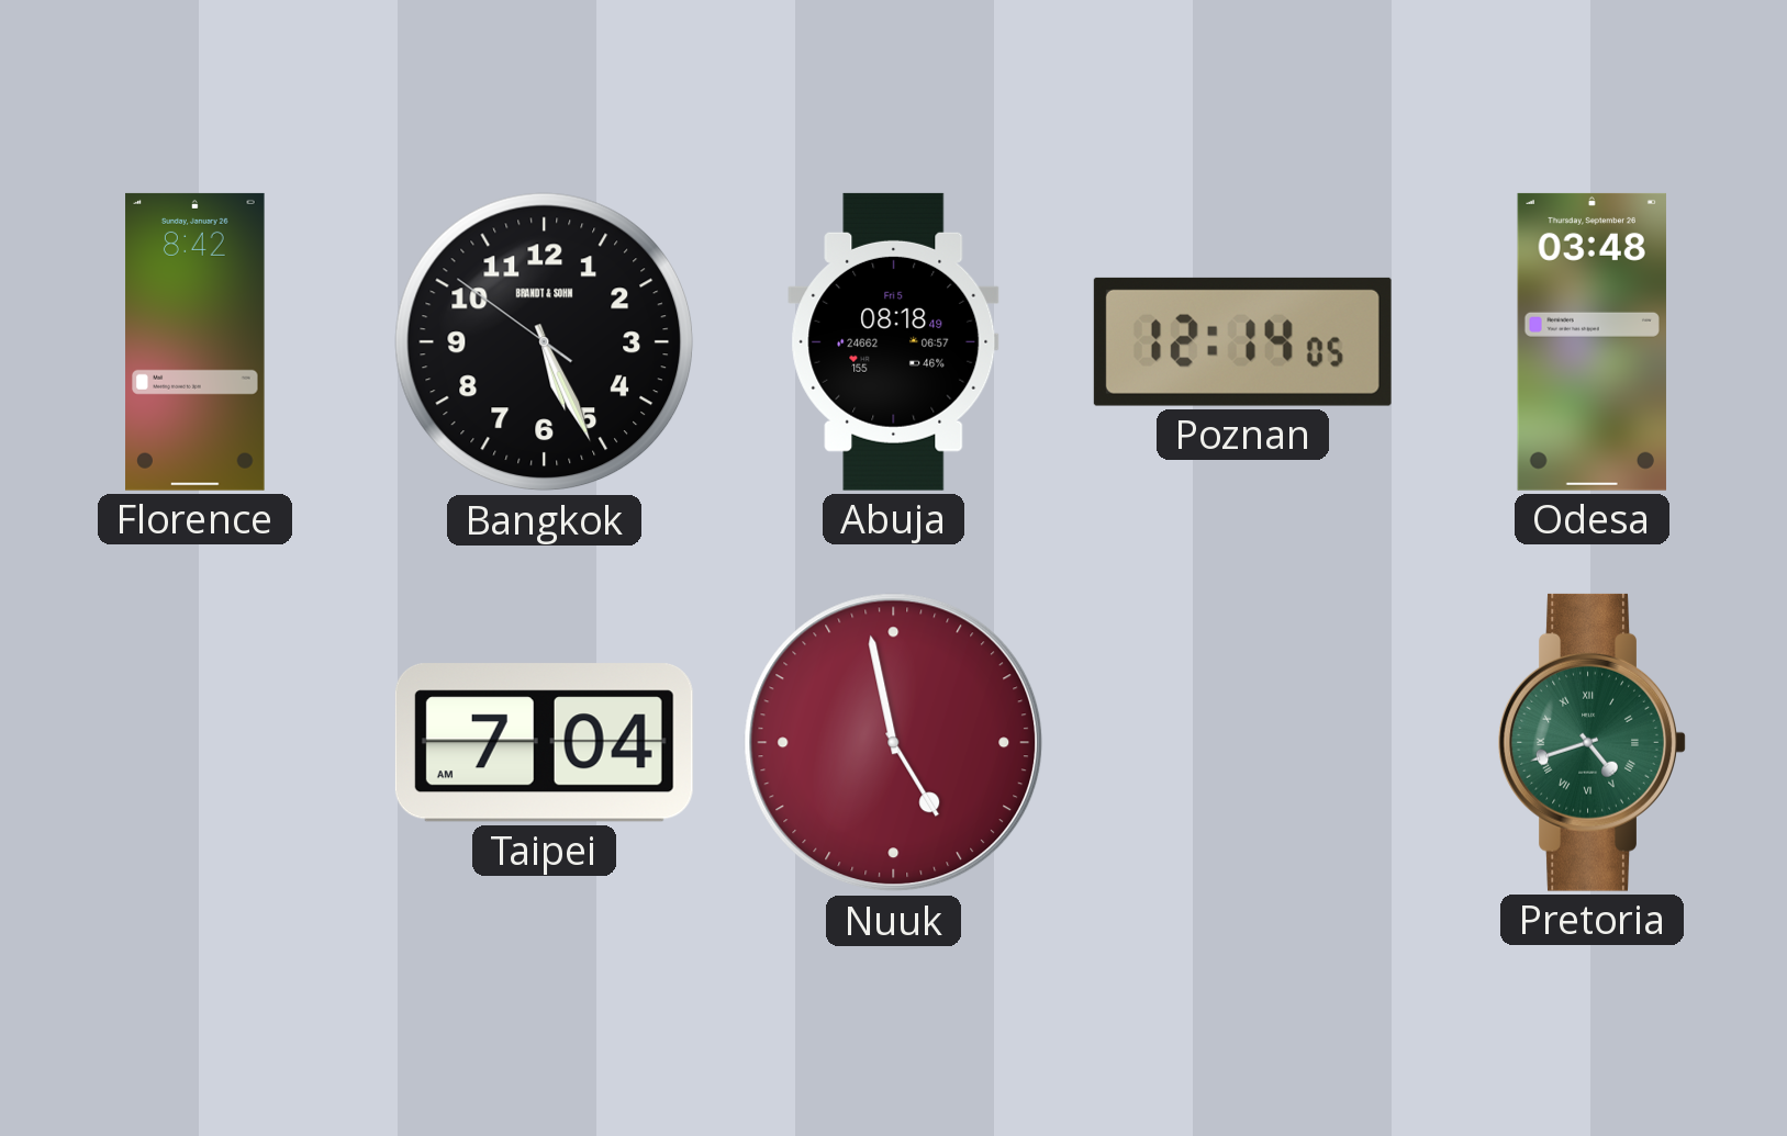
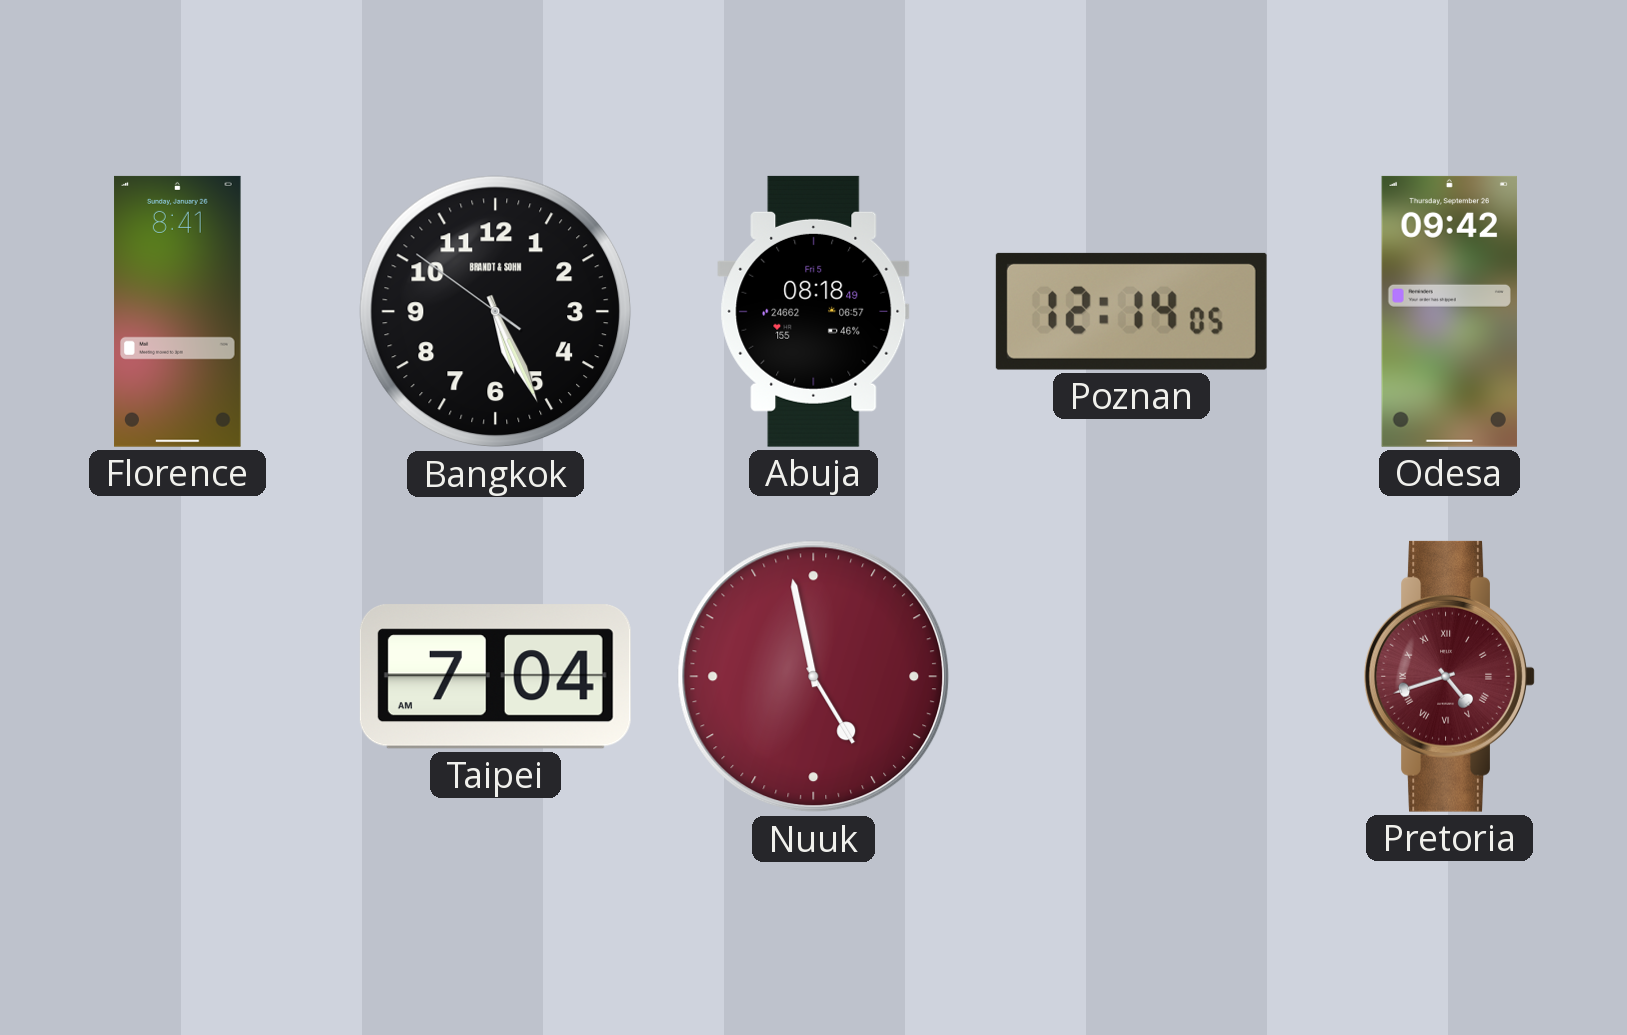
Florence: 8:42 -> 8:41
Odesa: 03:48 -> 09:42
Pretoria dial: green -> burgundy
